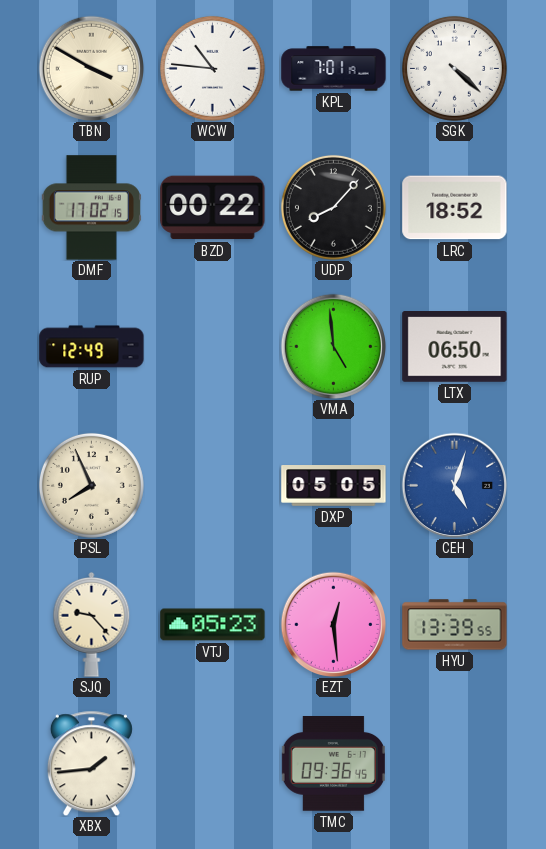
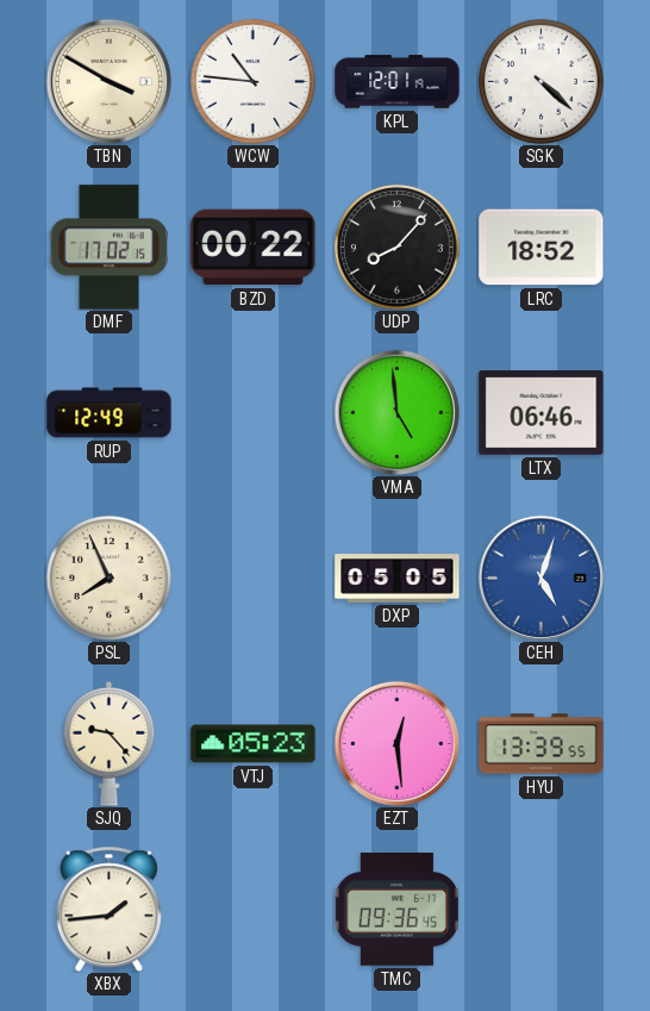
KPL: 7:01 -> 12:01
LTX: 06:50 -> 06:46
